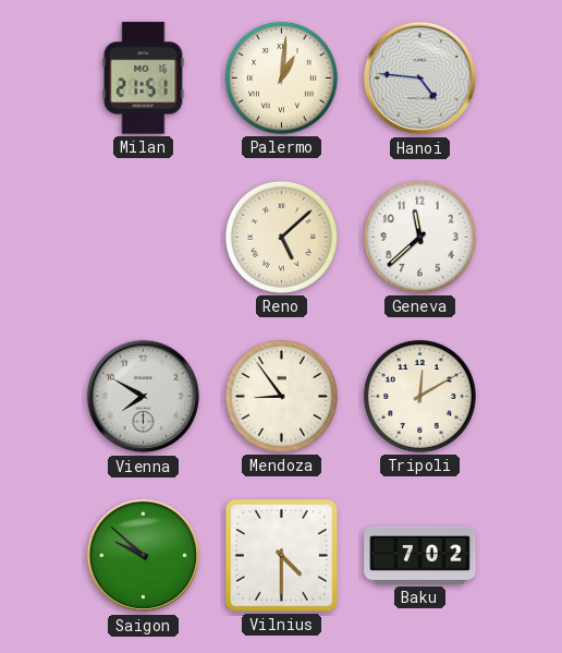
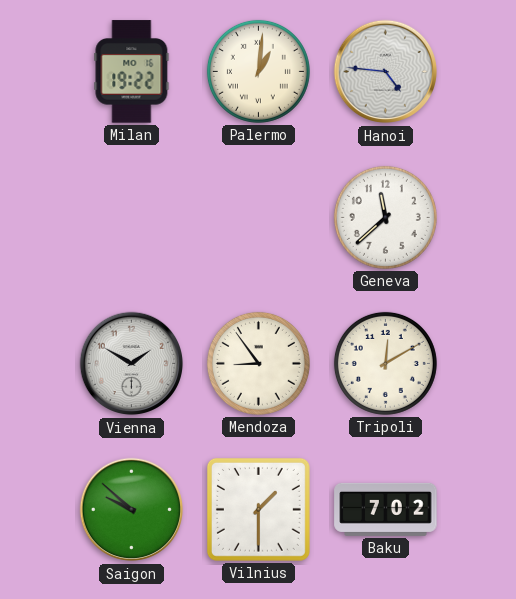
Milan: 21:51 -> 19:22
Reno: 5:08 -> none
Vienna: 7:50 -> 1:50
Vilnius: 4:30 -> 1:30
